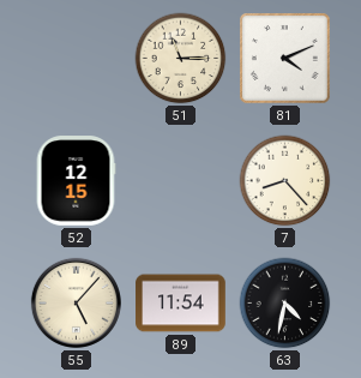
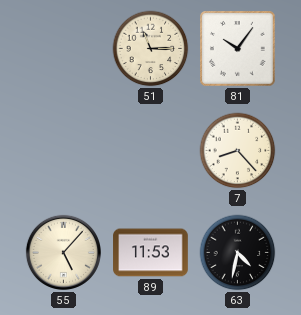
81: 4:11 -> 10:06
52: 12:15 -> none
89: 11:54 -> 11:53
